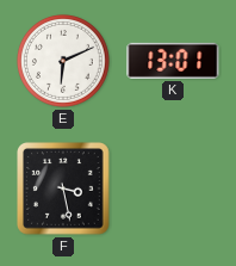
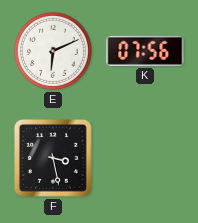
K: 13:01 -> 07:56
